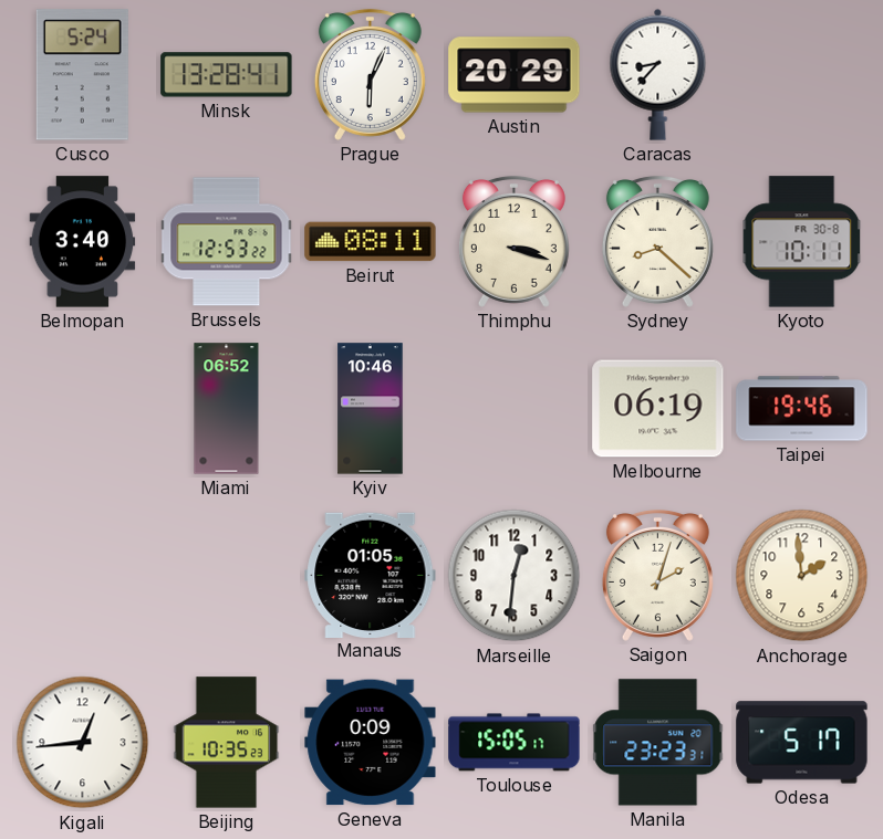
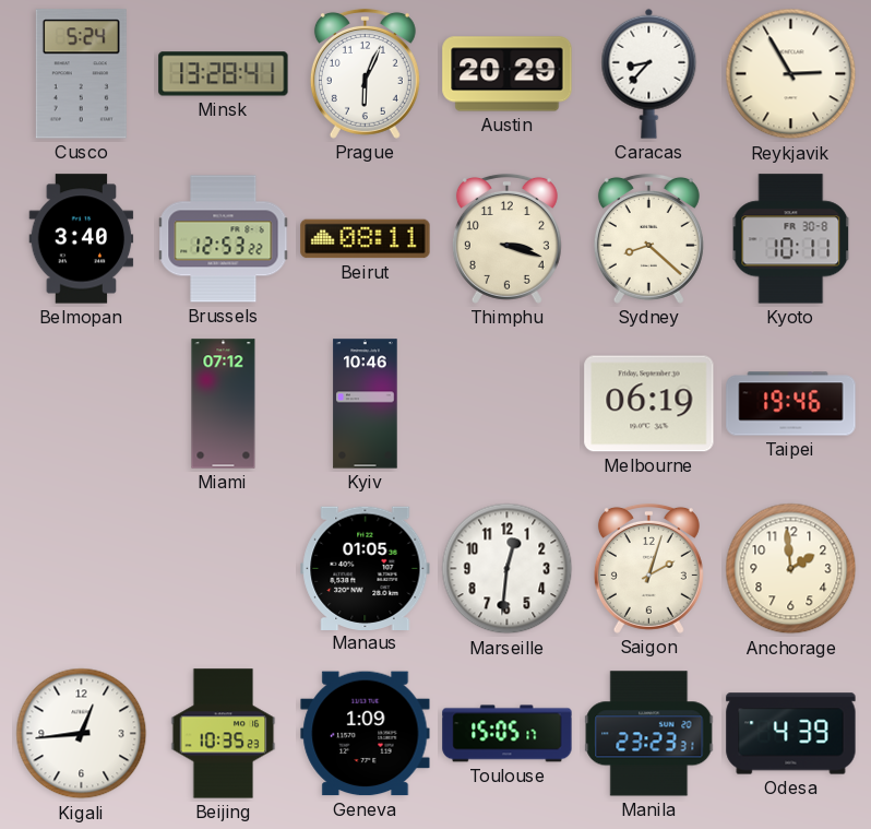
Reykjavik: none -> 2:55
Miami: 06:52 -> 07:12
Geneva: 0:09 -> 1:09
Odesa: 5:17 -> 4:39
